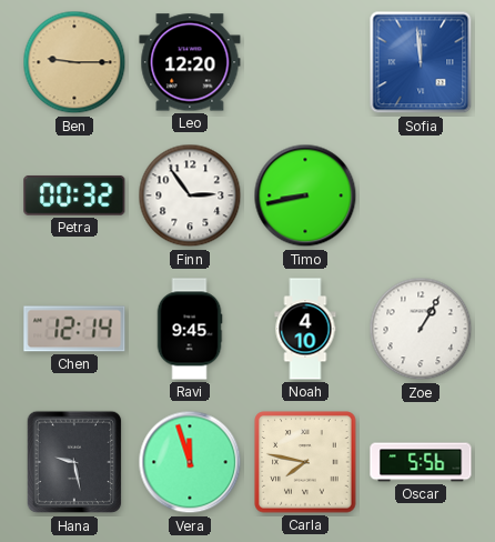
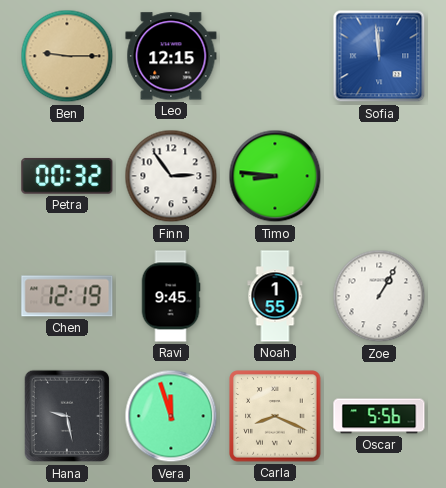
Leo: 12:20 -> 12:15
Timo: 8:43 -> 8:46
Chen: 12:14 -> 12:19
Noah: 4:10 -> 1:55
Carla: 7:47 -> 8:19
